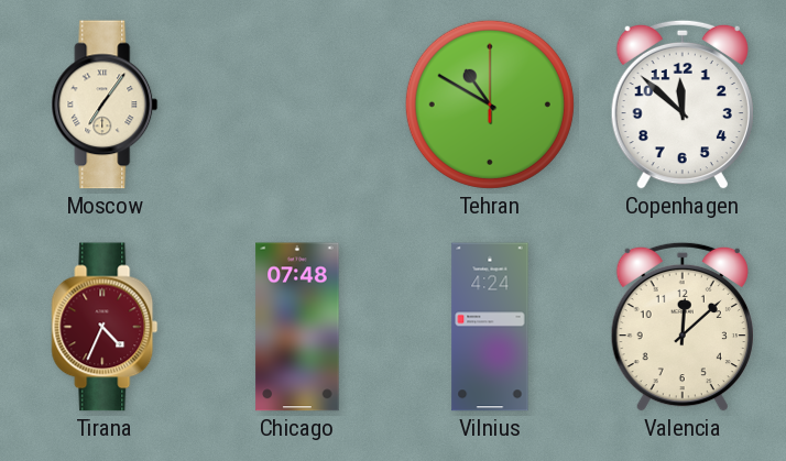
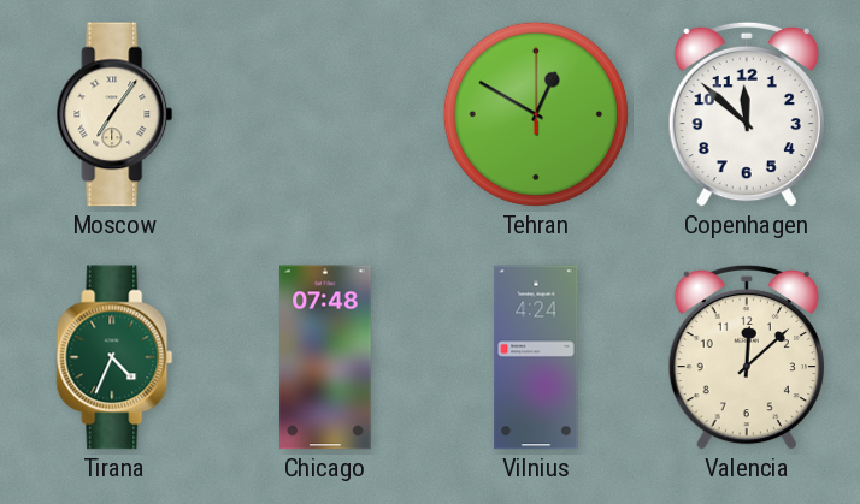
Tehran: 10:50 -> 12:50
Tirana dial: burgundy -> green
